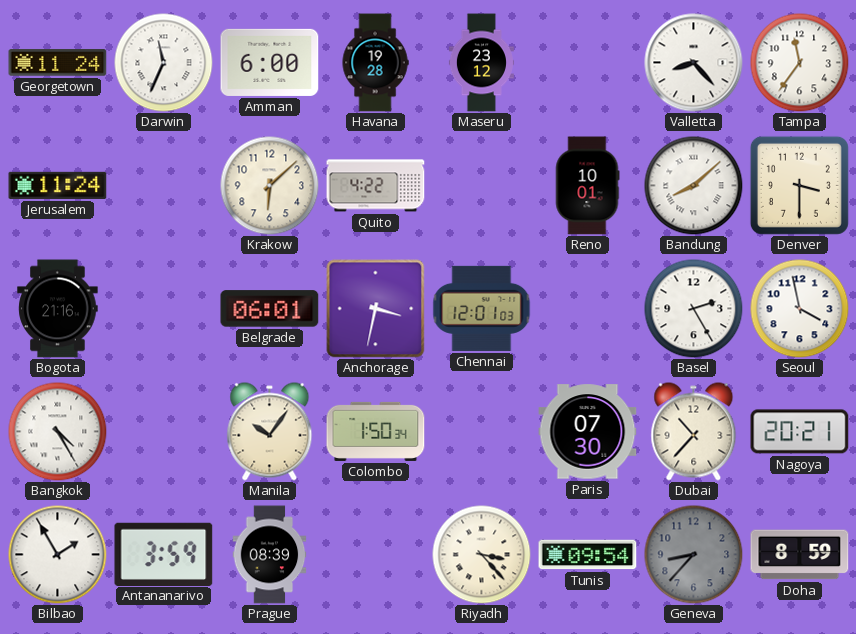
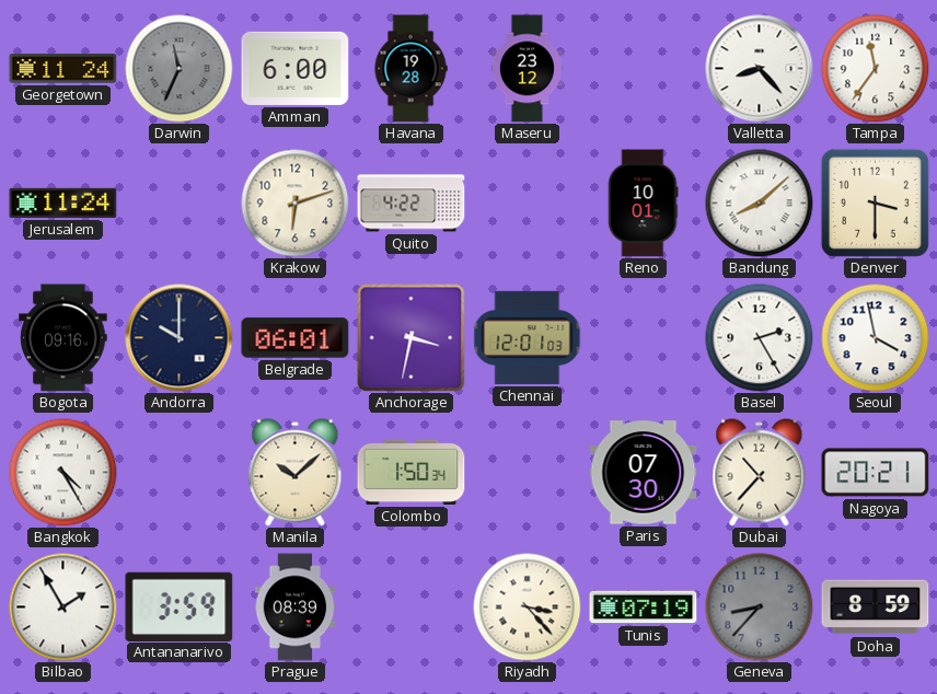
Darwin dial: white -> grey
Krakow: 6:08 -> 6:12
Bogota: 21:16 -> 09:16
Andorra: none -> 10:00
Manila: 10:06 -> 10:08
Tunis: 09:54 -> 07:19
